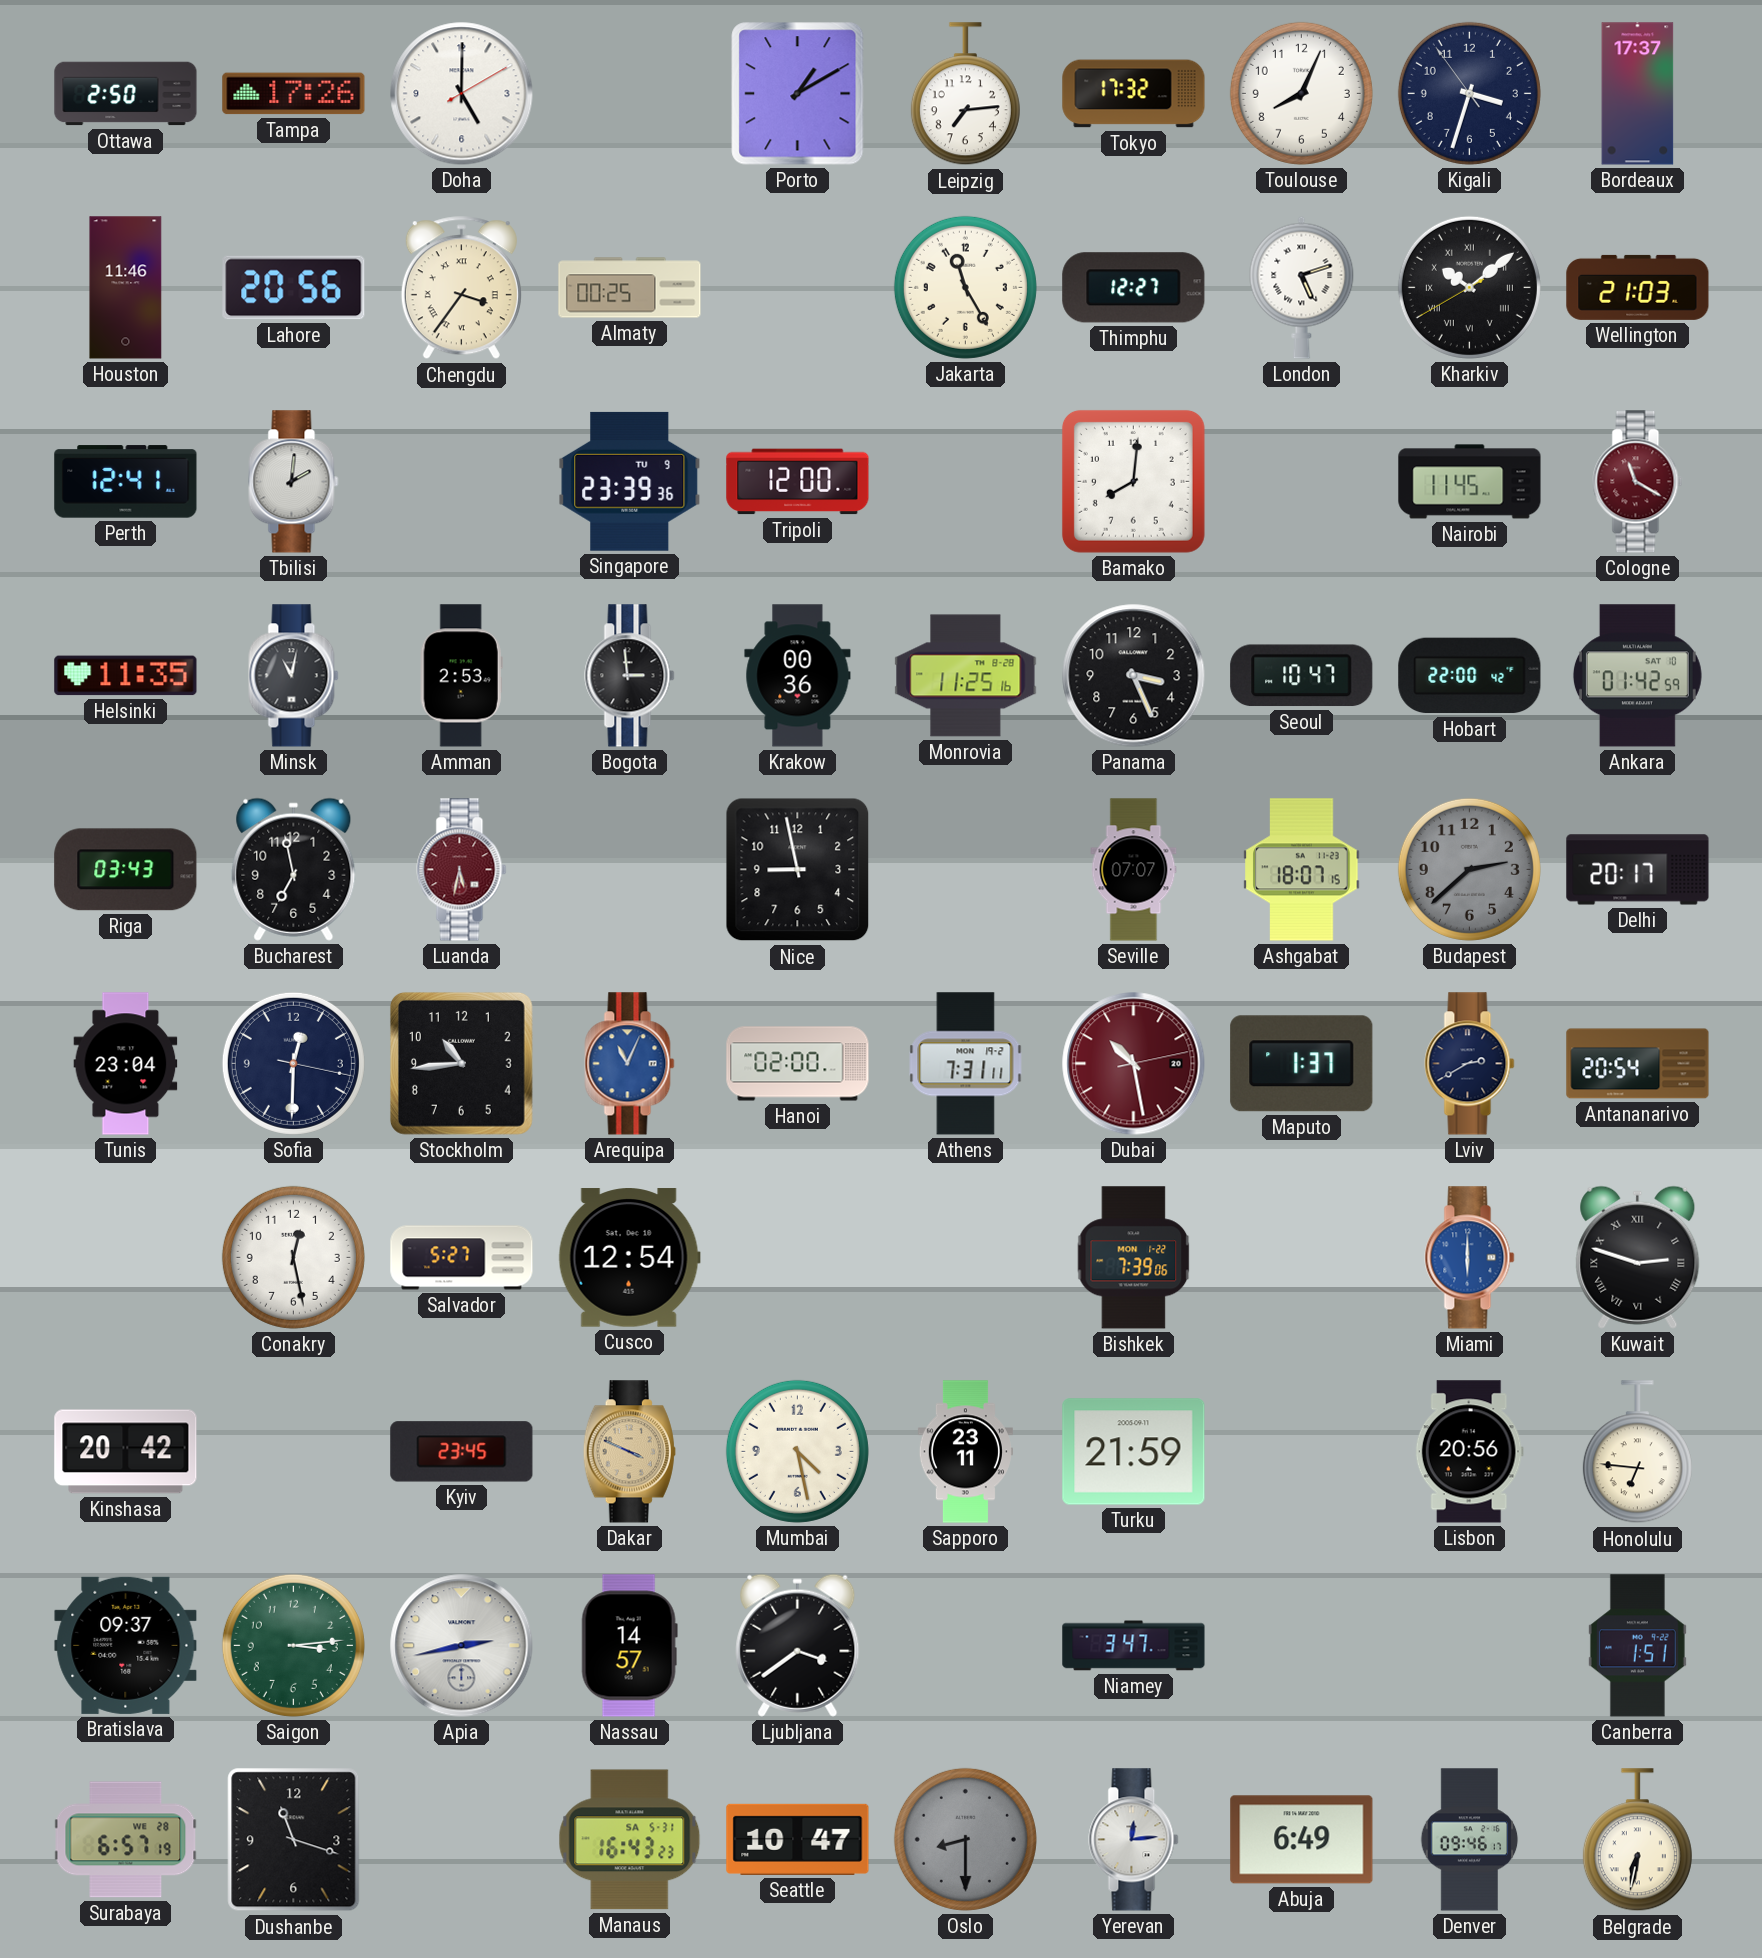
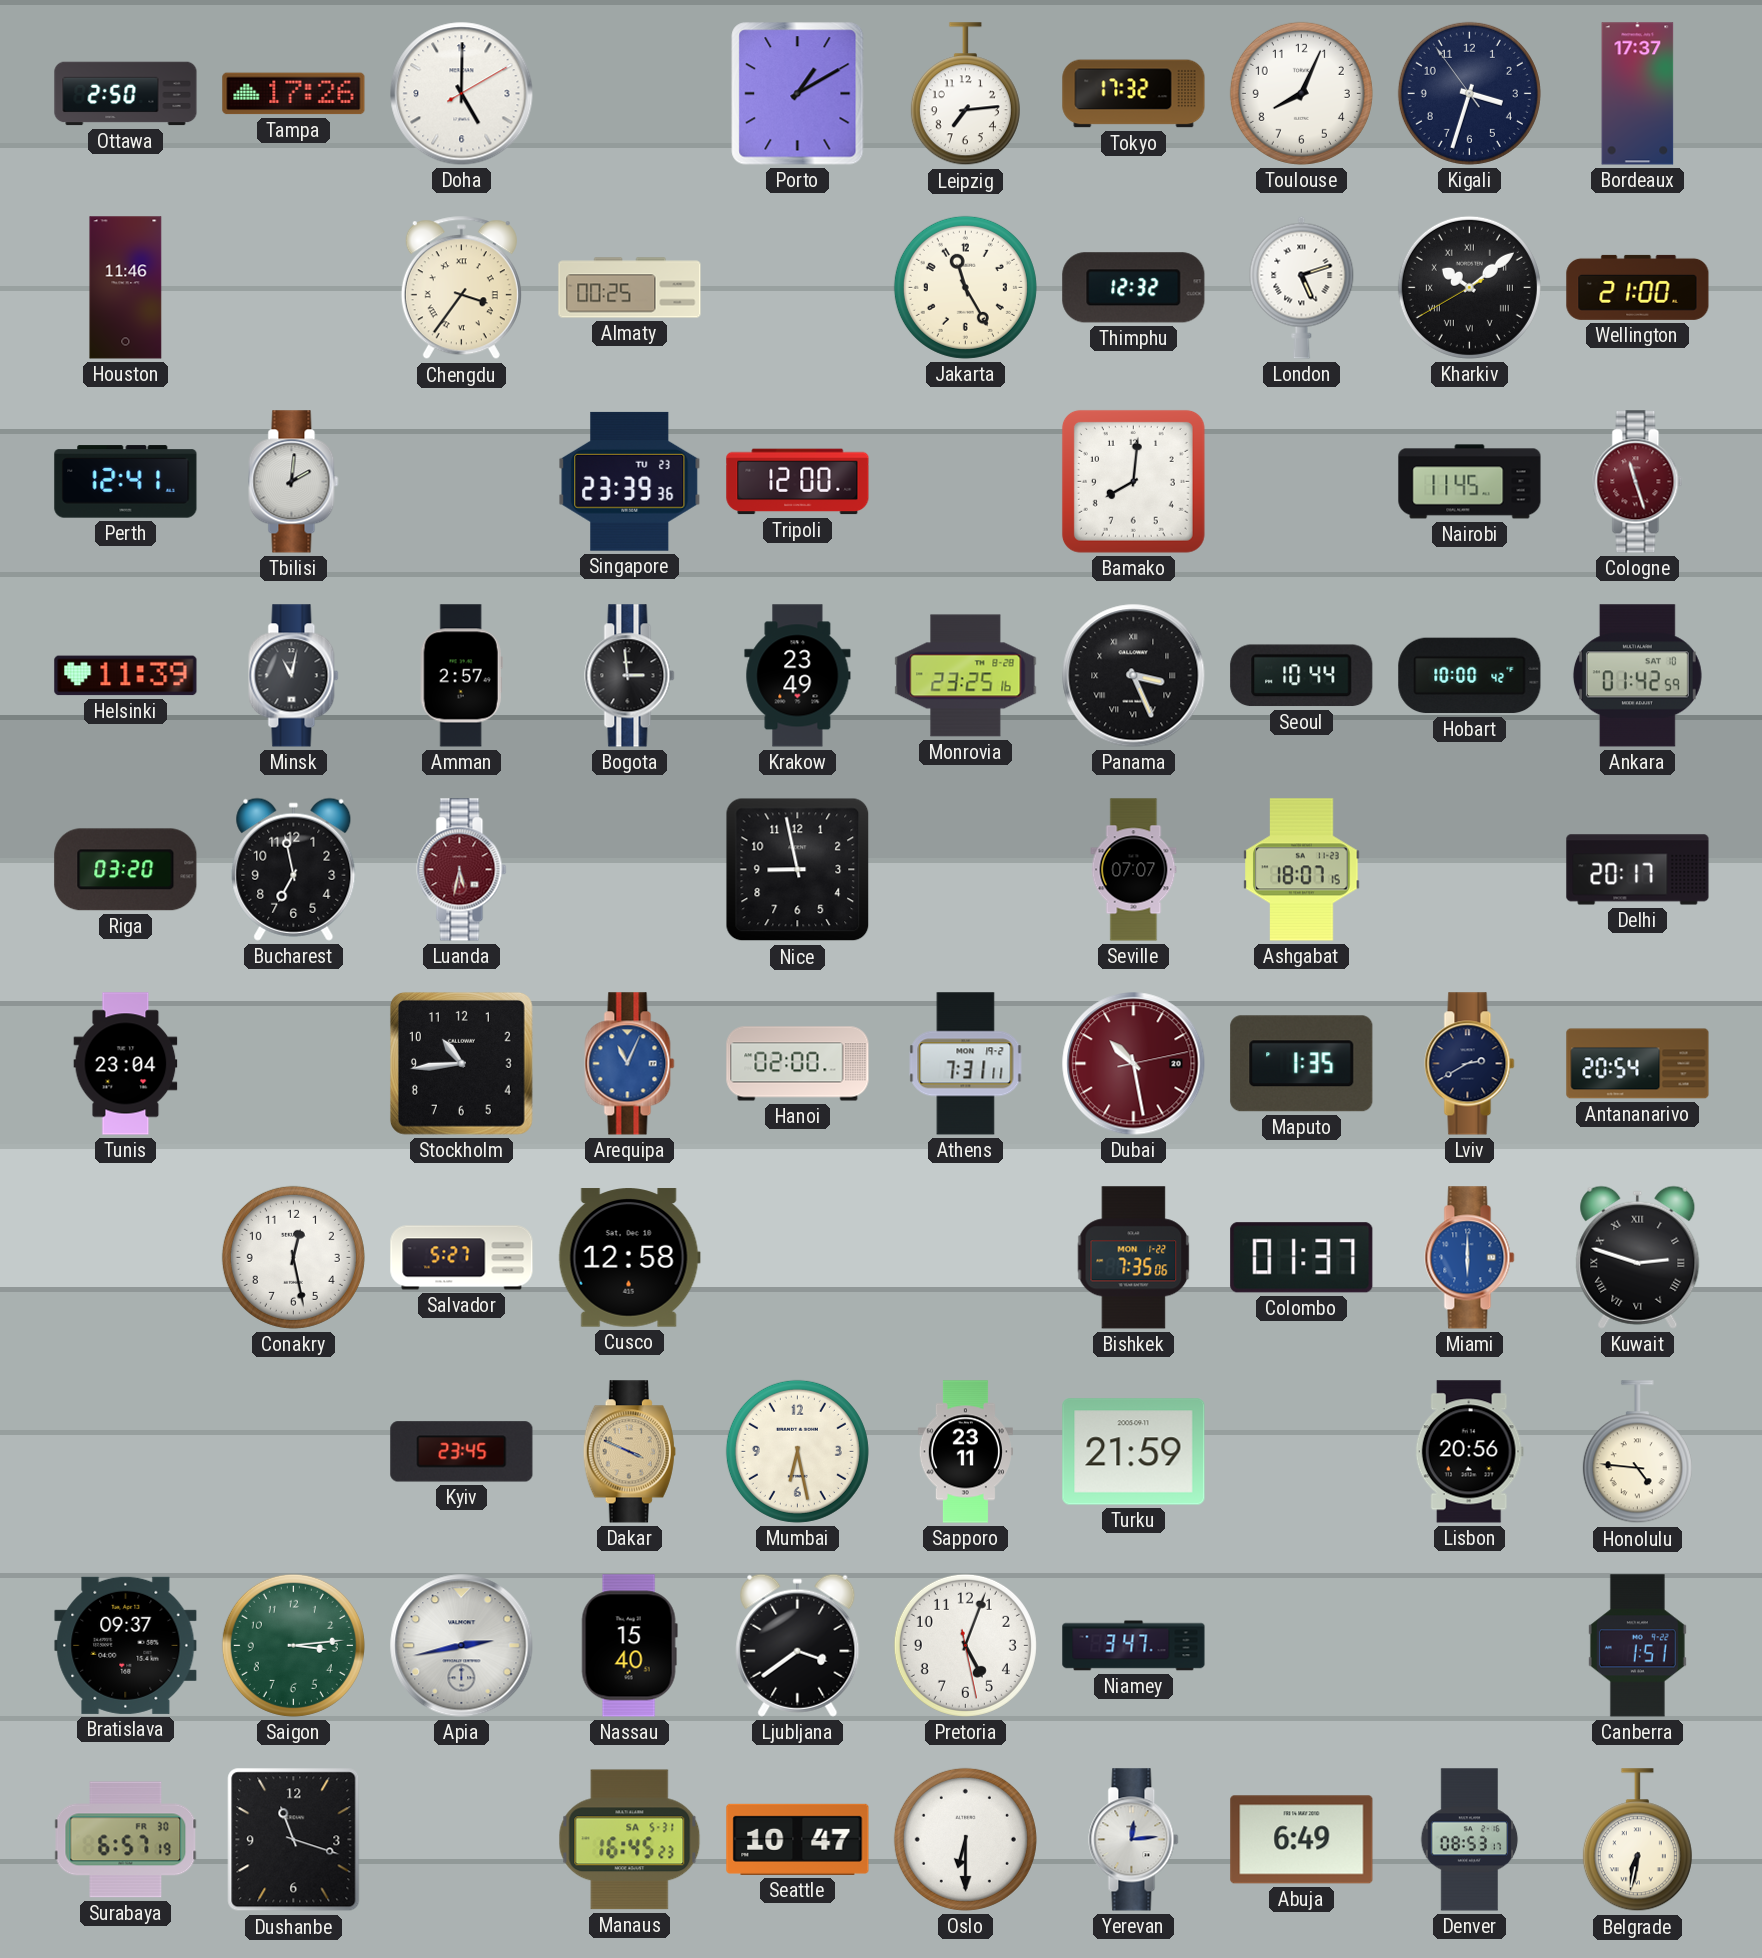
Lahore: 20:56 -> none
Thimphu: 12:27 -> 12:32
Wellington: 21:03 -> 21:00
Singapore date: TU 9 -> TU 23
Cologne: 11:20 -> 11:27
Helsinki: 11:35 -> 11:39
Amman: 2:53 -> 2:57
Krakow: 00:36 -> 23:49
Monrovia: 11:25 -> 23:25
Panama numerals: Arabic -> Roman
Seoul: 10:47 -> 10:44
Hobart: 22:00 -> 10:00
Riga: 03:43 -> 03:20
Budapest: 2:38 -> none
Sofia: 12:30 -> none
Maputo: 1:37 -> 1:35
Cusco: 12:54 -> 12:58
Bishkek: 7:39 -> 7:35
Colombo: none -> 01:37
Kinshasa: 20:42 -> none
Mumbai: 4:28 -> 6:28
Honolulu: 6:46 -> 4:46
Nassau: 14:57 -> 15:40
Pretoria: none -> 5:03
Surabaya date: WE 28 -> FR 30
Manaus: 16:43 -> 16:45
Oslo: 8:30 -> 6:30
Oslo dial: grey -> white
Denver: 09:46 -> 08:53
